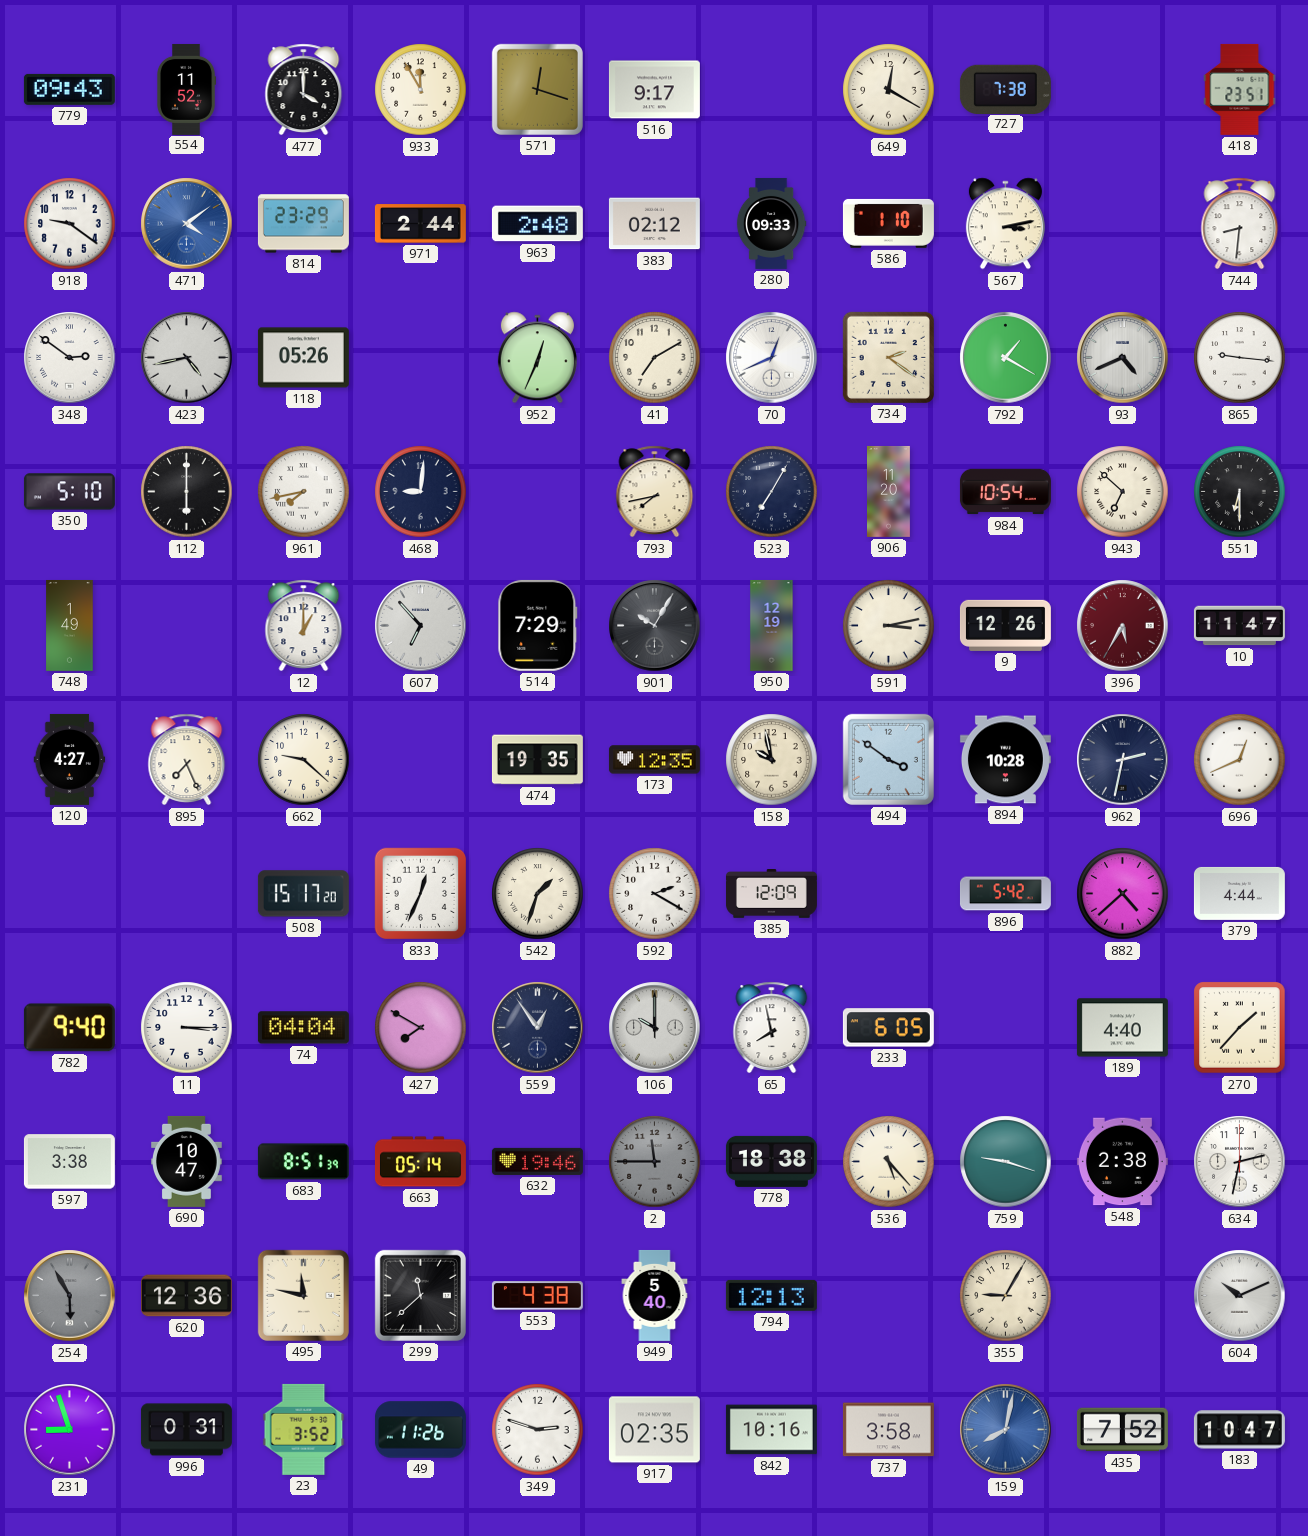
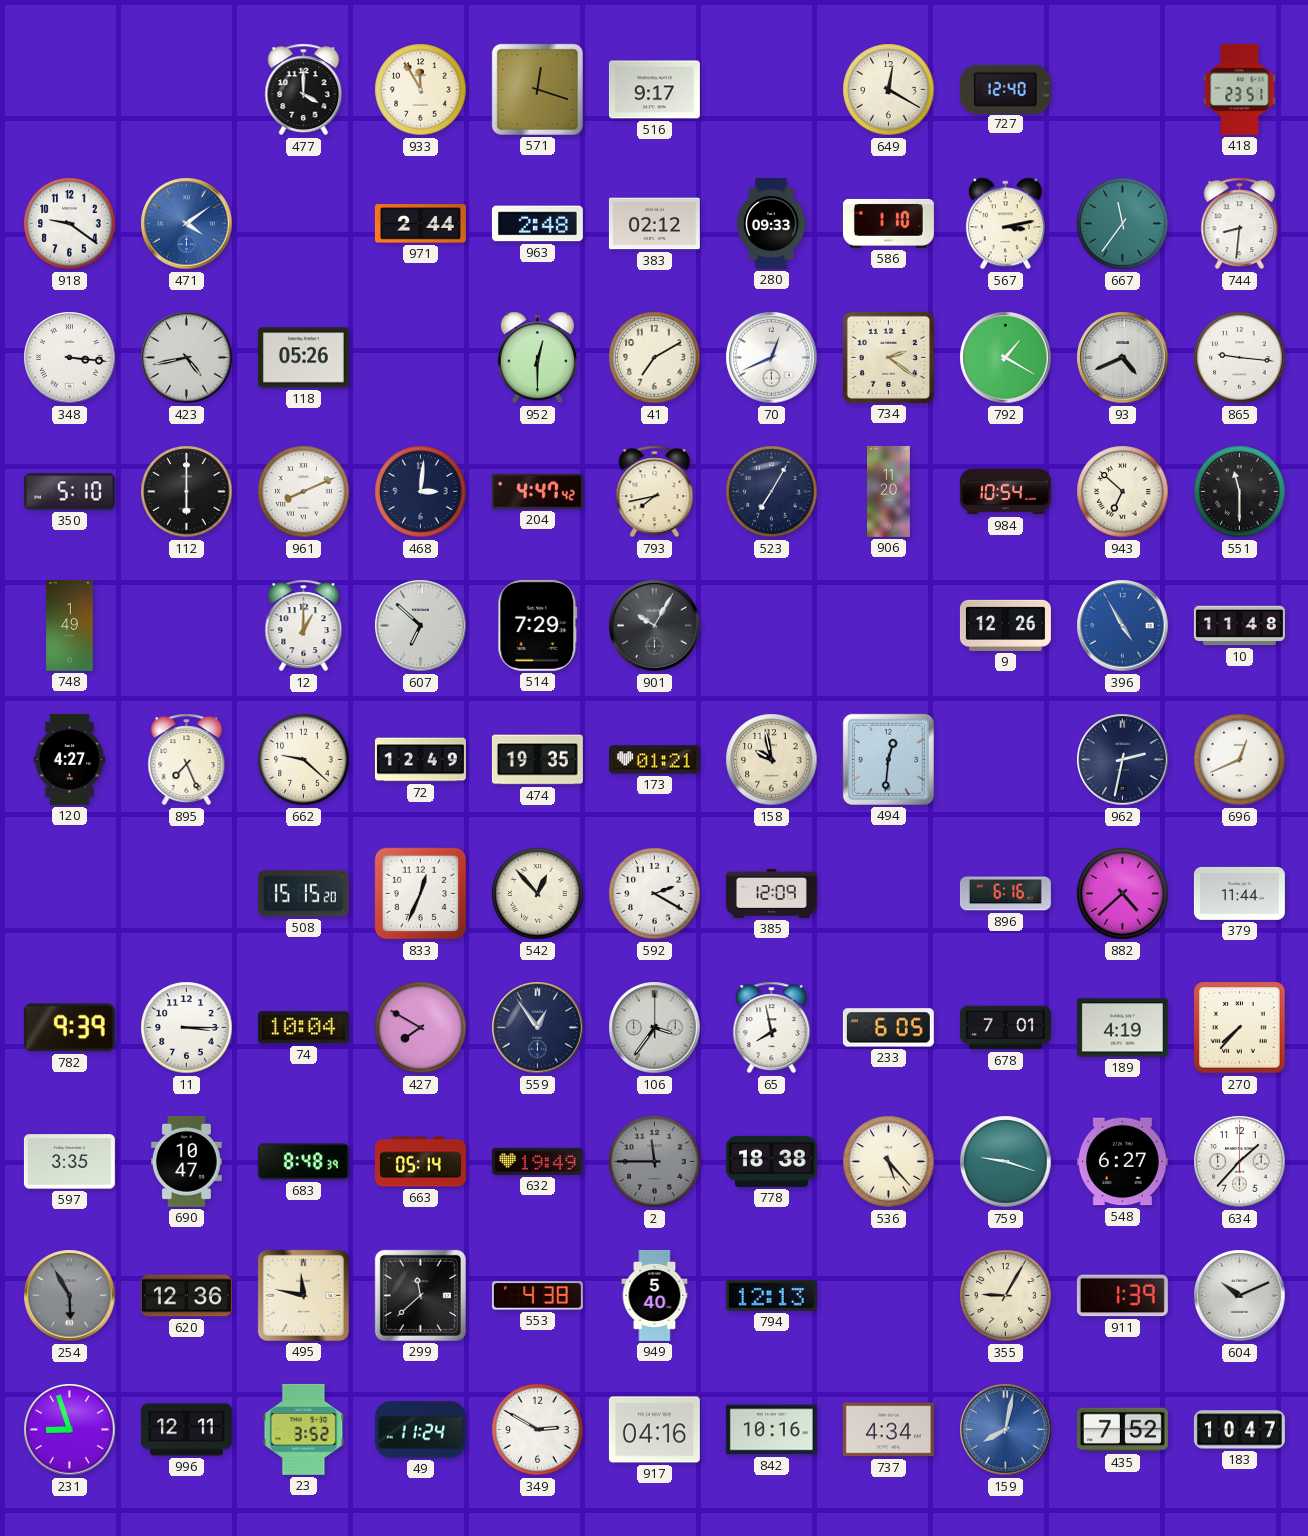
779: 09:43 -> none
554: 11:52 -> none
727: 7:38 -> 12:40
814: 23:29 -> none
667: none -> 11:36
348: 2:51 -> 3:16
952: 12:34 -> 12:30
961: 7:43 -> 8:11
468: 9:01 -> 3:01
204: none -> 4:47
551: 6:30 -> 11:30
607: 6:53 -> 6:52
950: 12:19 -> none
591: 3:13 -> none
396: 5:35 -> 4:55
396 dial: burgundy -> blue
10: 11:47 -> 11:48
72: none -> 12:49
173: 12:35 -> 01:21
494: 3:51 -> 12:31
894: 10:28 -> none
508: 15:17 -> 15:15
542: 1:33 -> 12:53
896: 5:42 -> 6:16
379: 4:44 -> 11:44
782: 9:40 -> 9:39
74: 04:04 -> 10:04
106: 10:00 -> 3:36
678: none -> 7:01
189: 4:40 -> 4:19
270: 1:37 -> 7:37
597: 3:38 -> 3:35
683: 8:51 -> 8:48
632: 19:46 -> 19:49
548: 2:38 -> 6:27
634: 2:32 -> 1:37
911: none -> 1:39
996: 0:31 -> 12:11
49: 11:26 -> 11:24
349: 2:48 -> 2:50
917: 02:35 -> 04:16
737: 3:58 -> 4:34
